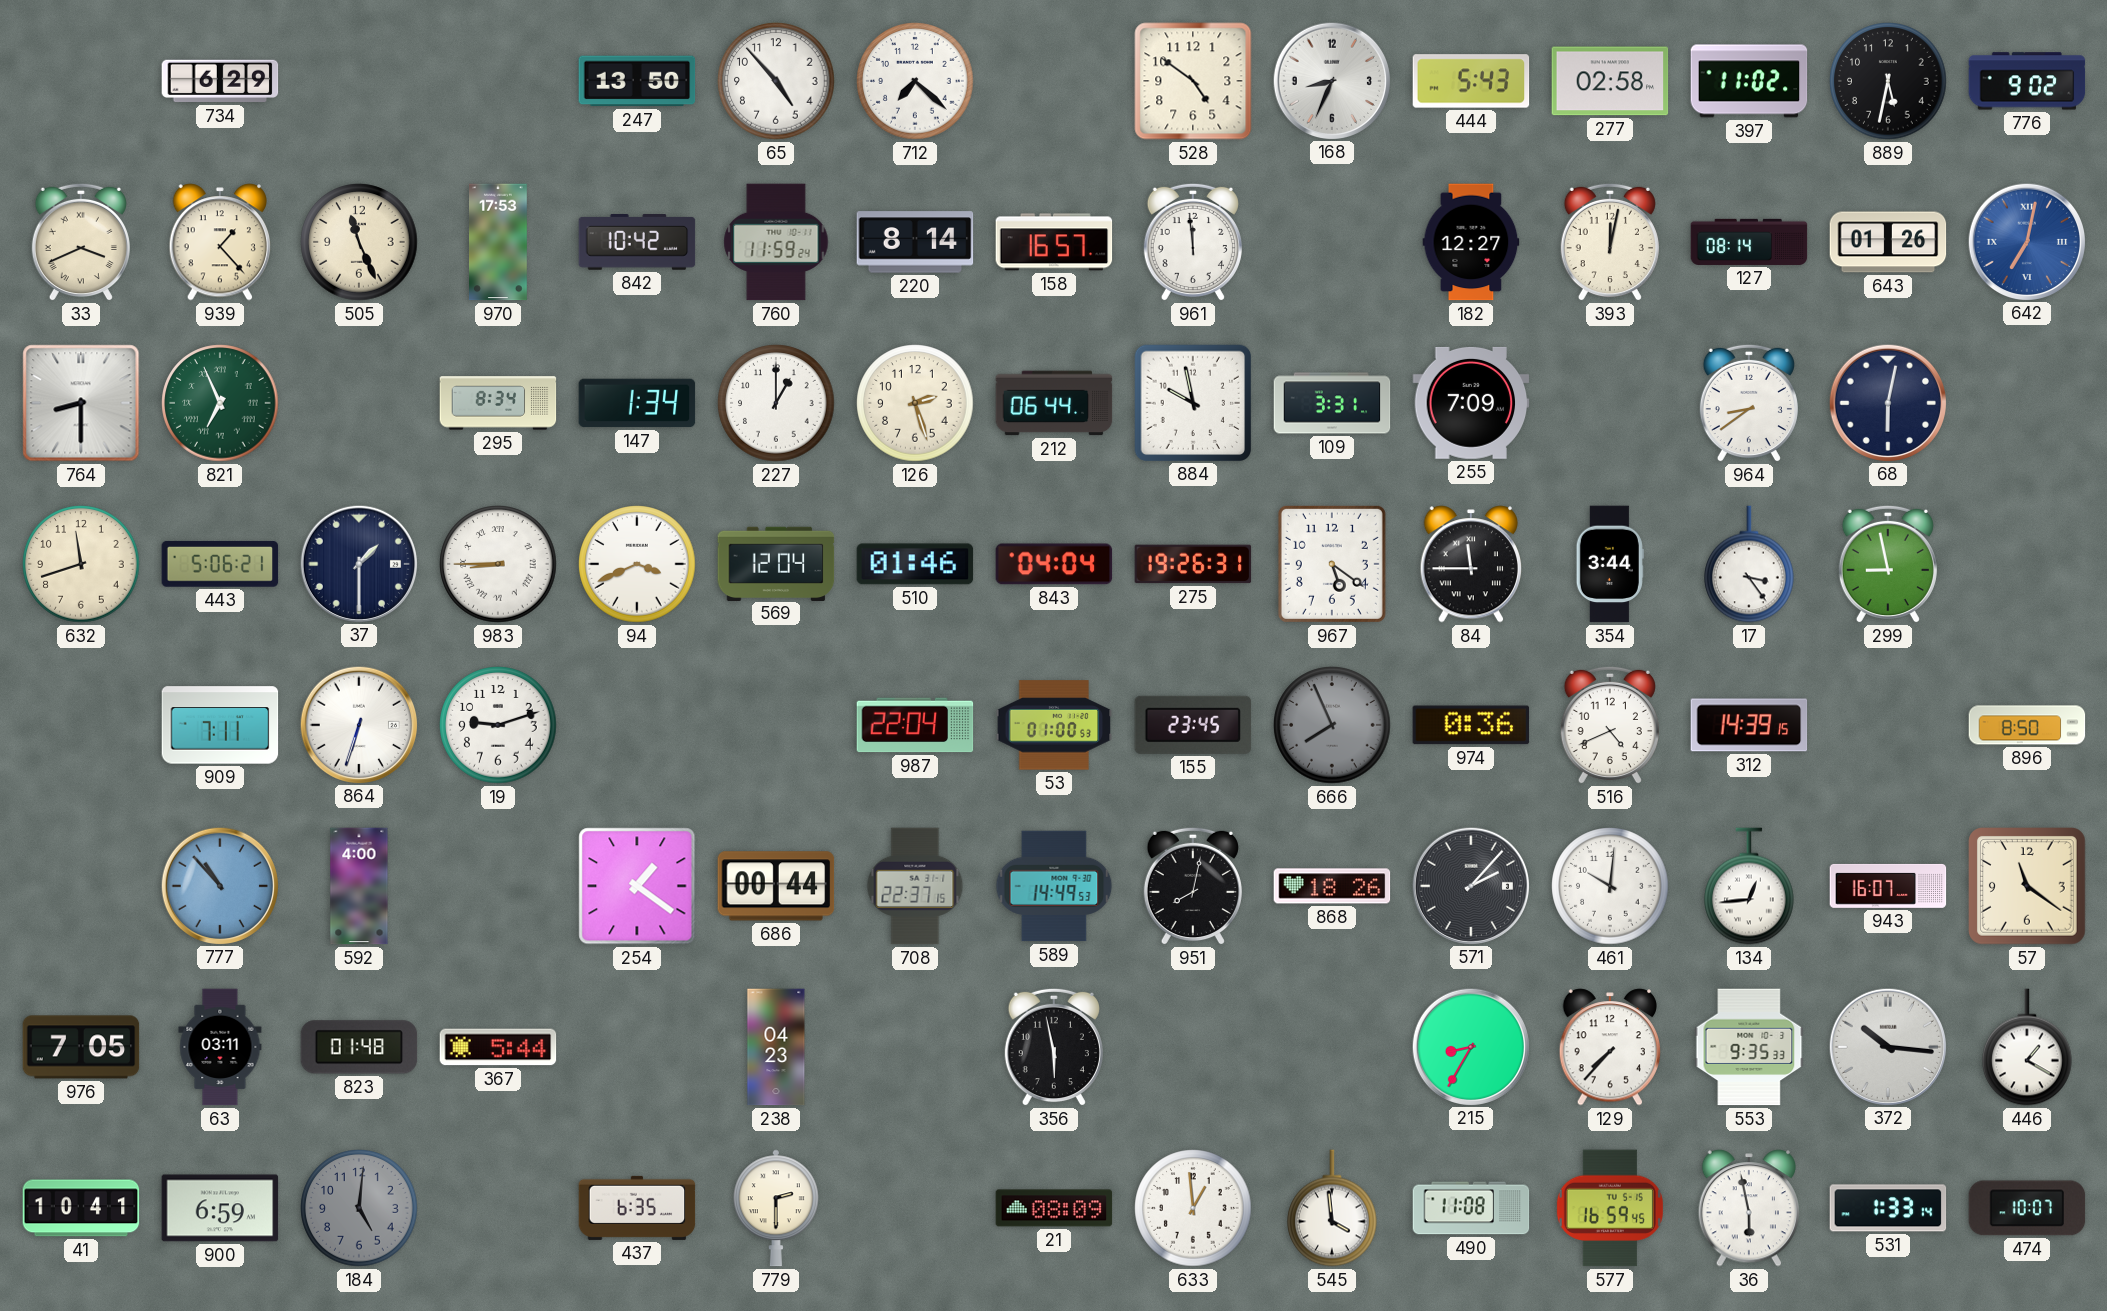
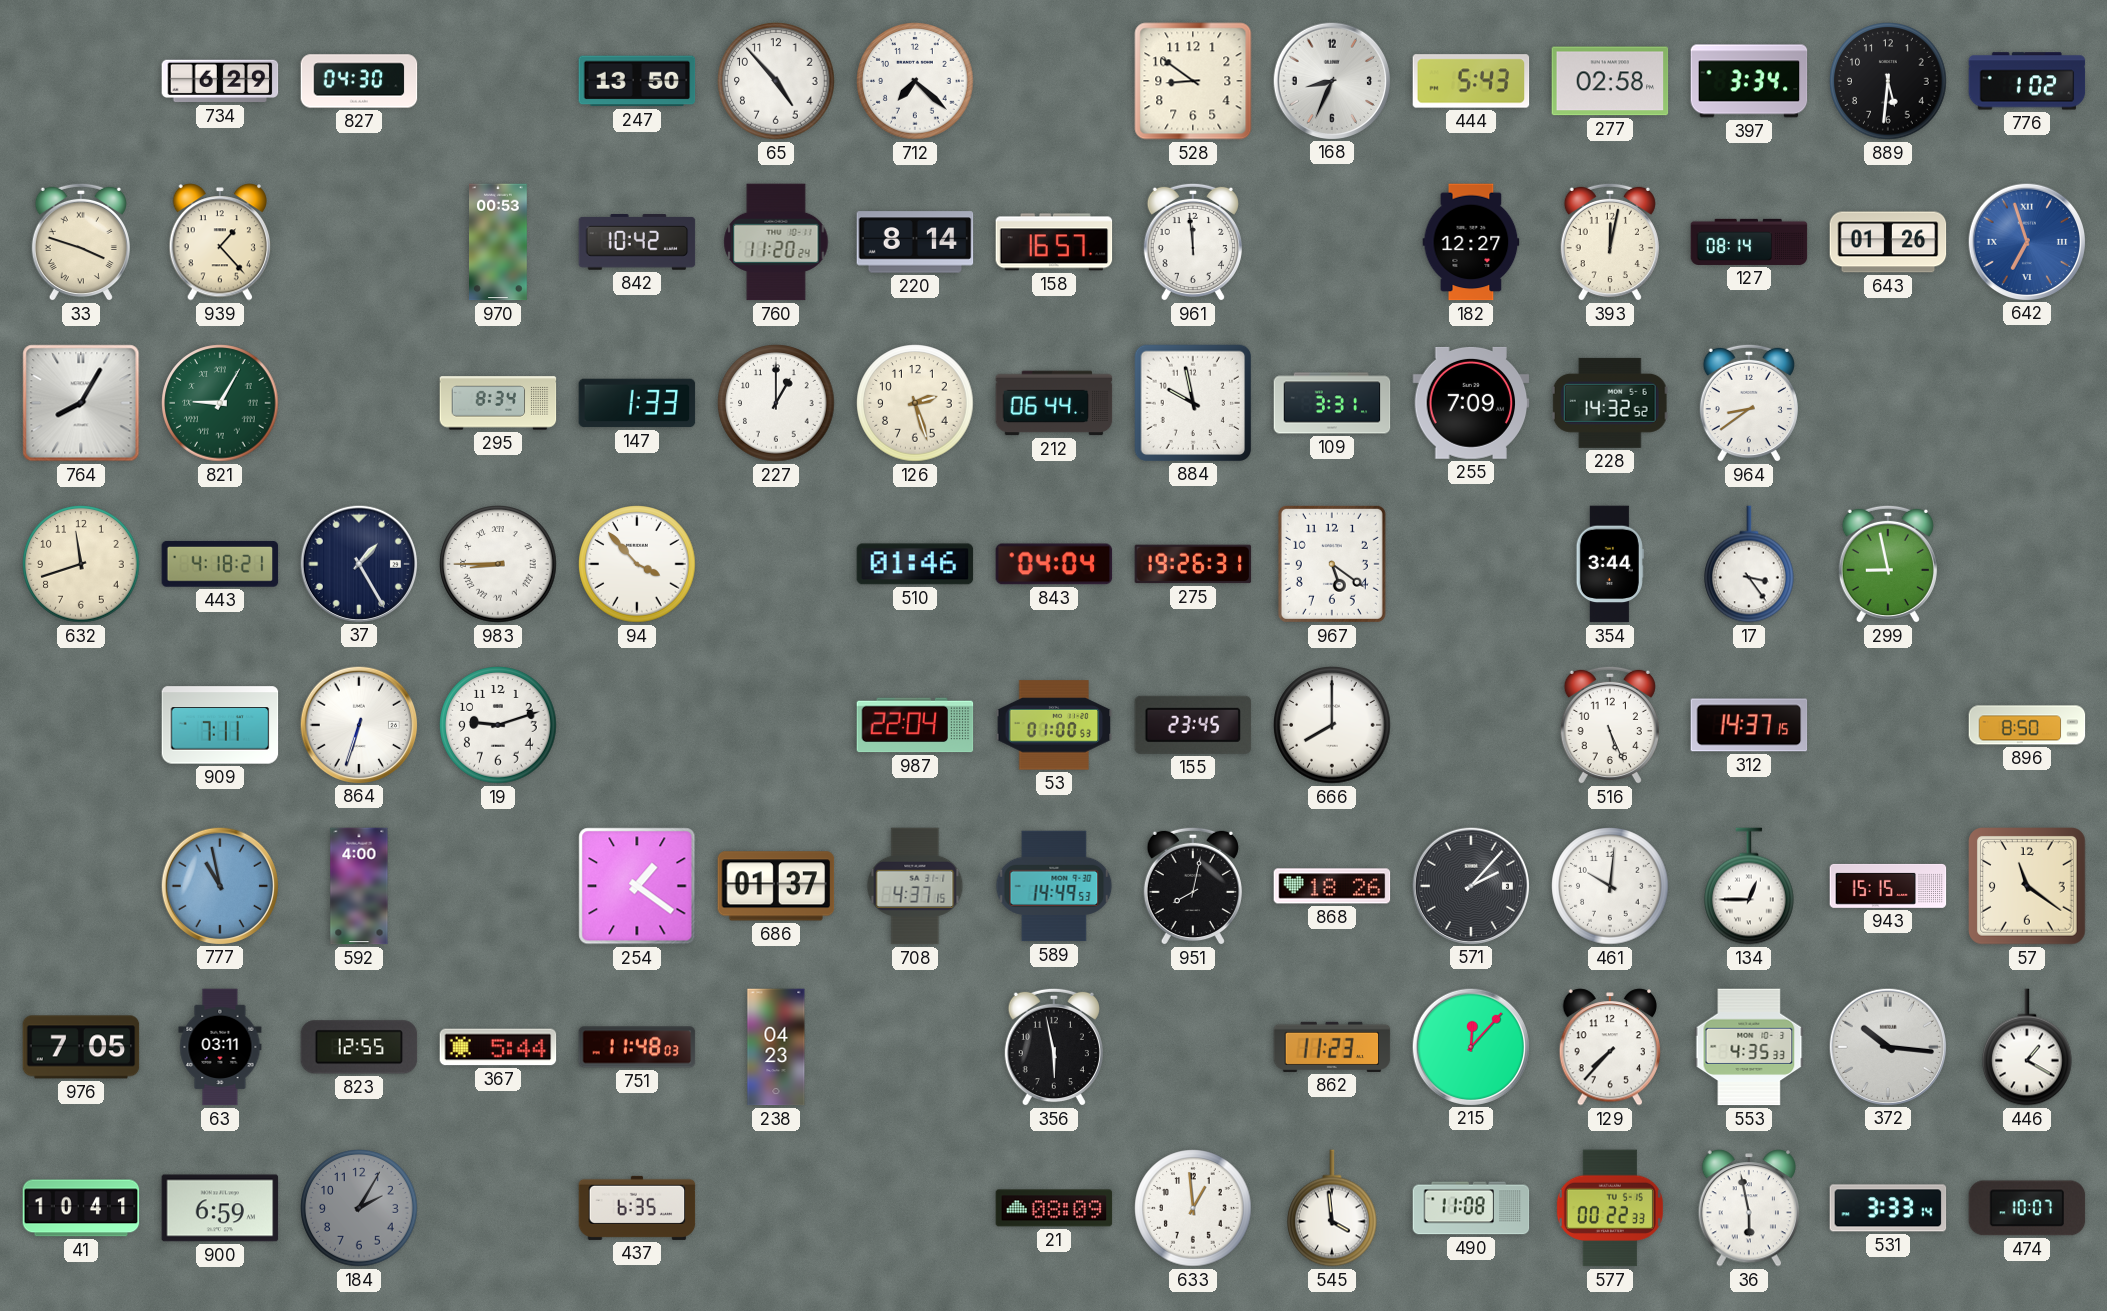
827: none -> 04:30
528: 4:51 -> 8:51
397: 11:02 -> 3:34
889: 5:32 -> 5:31
776: 9:02 -> 1:02
33: 3:41 -> 3:48
505: 11:26 -> none
970: 17:53 -> 00:53
760: 11:59 -> 11:20
642: 7:02 -> 6:57
764: 8:30 -> 8:05
821: 6:56 -> 9:05
147: 1:34 -> 1:33
228: none -> 14:32
68: 6:02 -> none
443: 5:06 -> 4:18
37: 1:30 -> 1:25
94: 3:41 -> 3:53
569: 12:04 -> none
84: 11:45 -> none
666: 7:56 -> 8:00
666 dial: grey -> white
974: 0:36 -> none
516: 4:41 -> 5:26
312: 14:39 -> 14:37
777: 10:53 -> 10:58
686: 00:44 -> 01:37
708: 22:37 -> 4:37
134: 12:44 -> 12:45
943: 16:07 -> 15:15
823: 01:48 -> 12:55
751: none -> 11:48
862: none -> 11:23
215: 8:35 -> 12:07
553: 9:35 -> 4:35
184: 5:01 -> 2:05
779: 2:30 -> none
577: 16:59 -> 00:22
531: 1:33 -> 3:33
